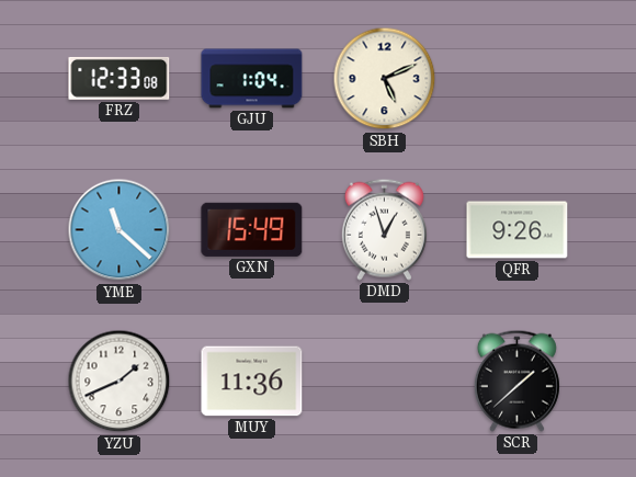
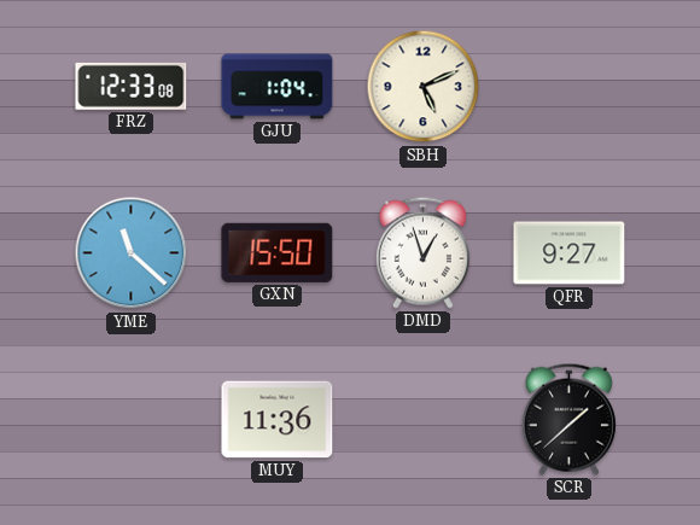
GXN: 15:49 -> 15:50
QFR: 9:26 -> 9:27
YZU: 1:41 -> none
